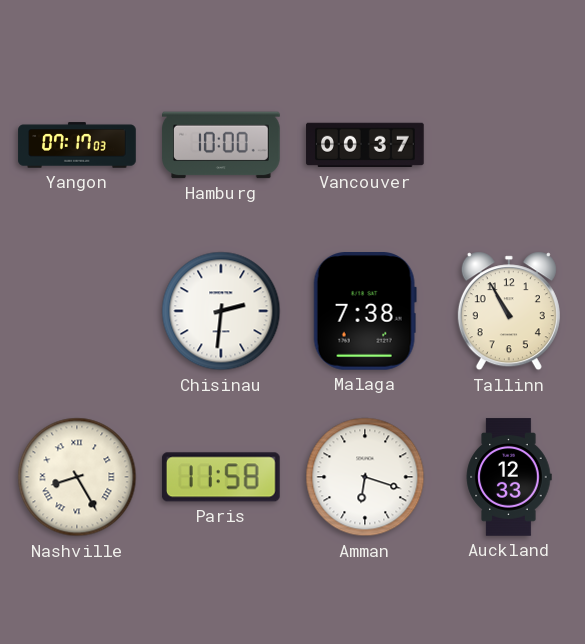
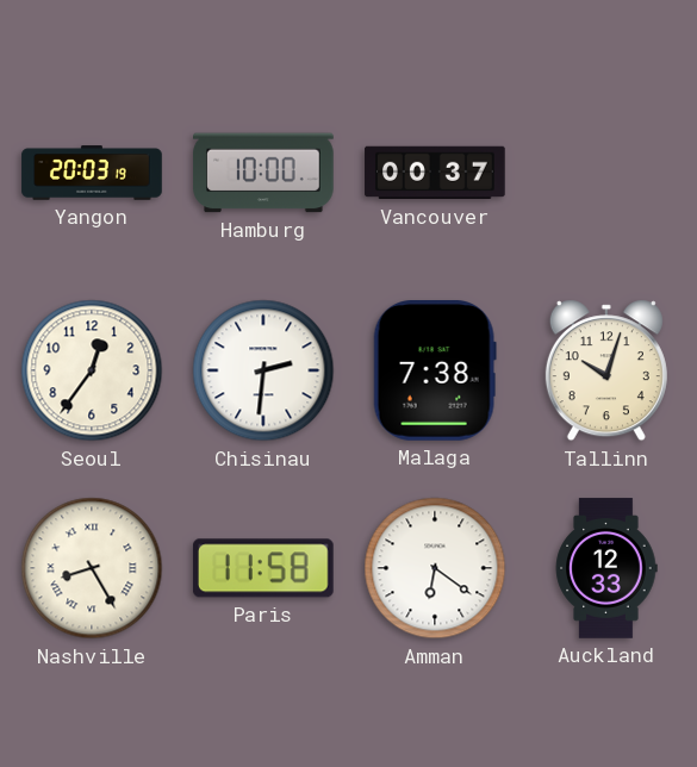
Yangon: 07:17 -> 20:03
Seoul: none -> 12:36
Tallinn: 10:55 -> 10:03
Amman: 6:18 -> 6:21
